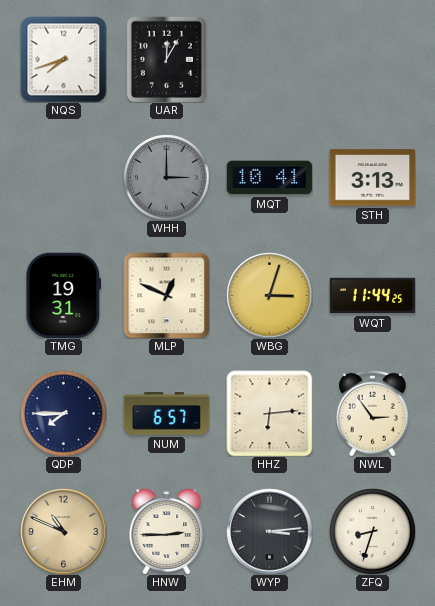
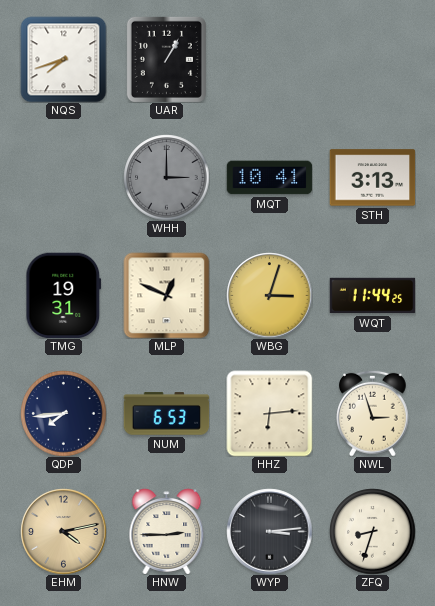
UAR: 12:05 -> 1:05
QDP: 7:45 -> 7:44
NUM: 6:57 -> 6:53
NWL: 2:54 -> 2:57
EHM: 10:49 -> 4:13
